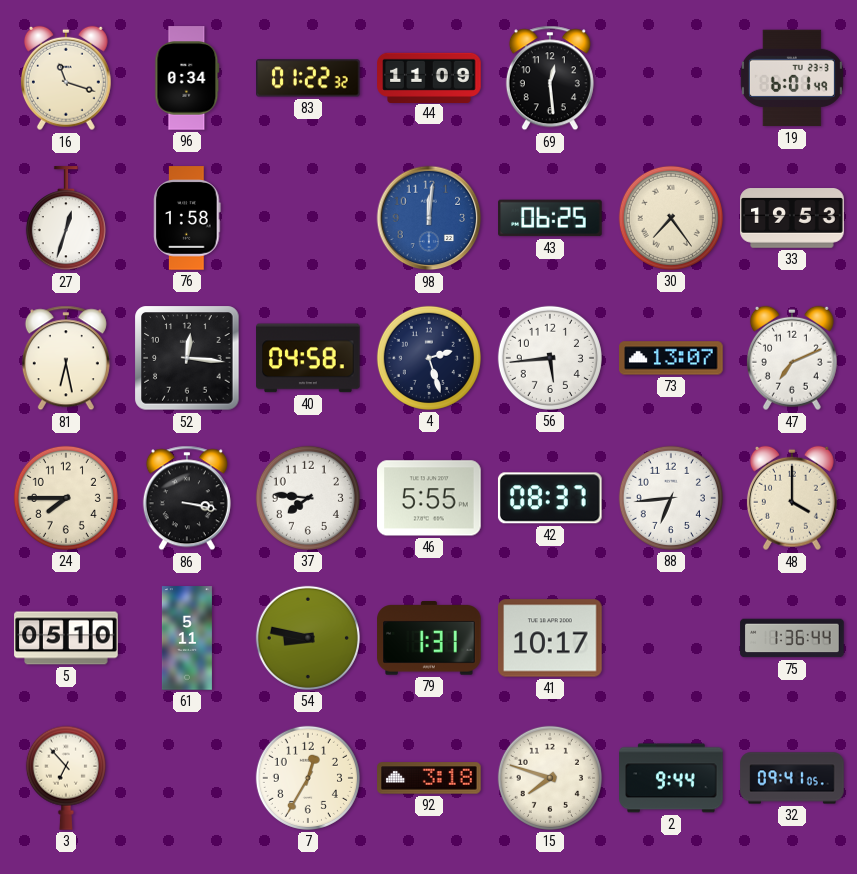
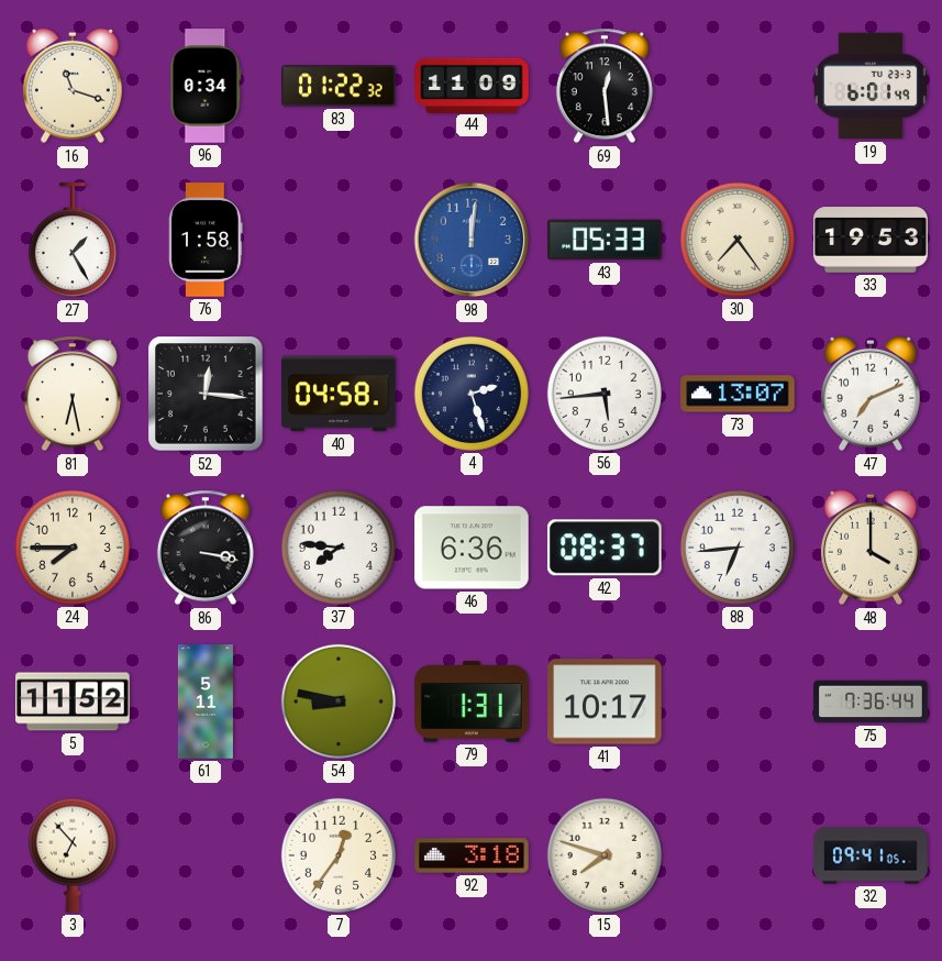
27: 12:33 -> 1:25
43: 06:25 -> 05:33
46: 5:55 -> 6:36
5: 05:10 -> 11:52
75: 1:36 -> 7:36
7: 12:35 -> 12:36
2: 9:44 -> none
